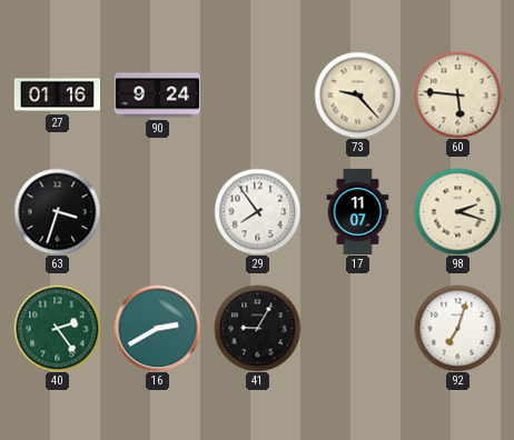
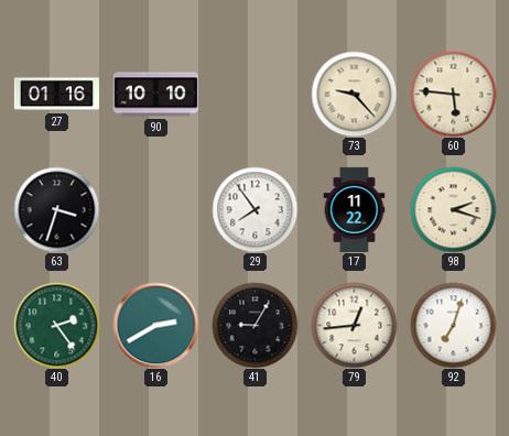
90: 9:24 -> 10:10
17: 11:07 -> 11:22
79: none -> 12:44
